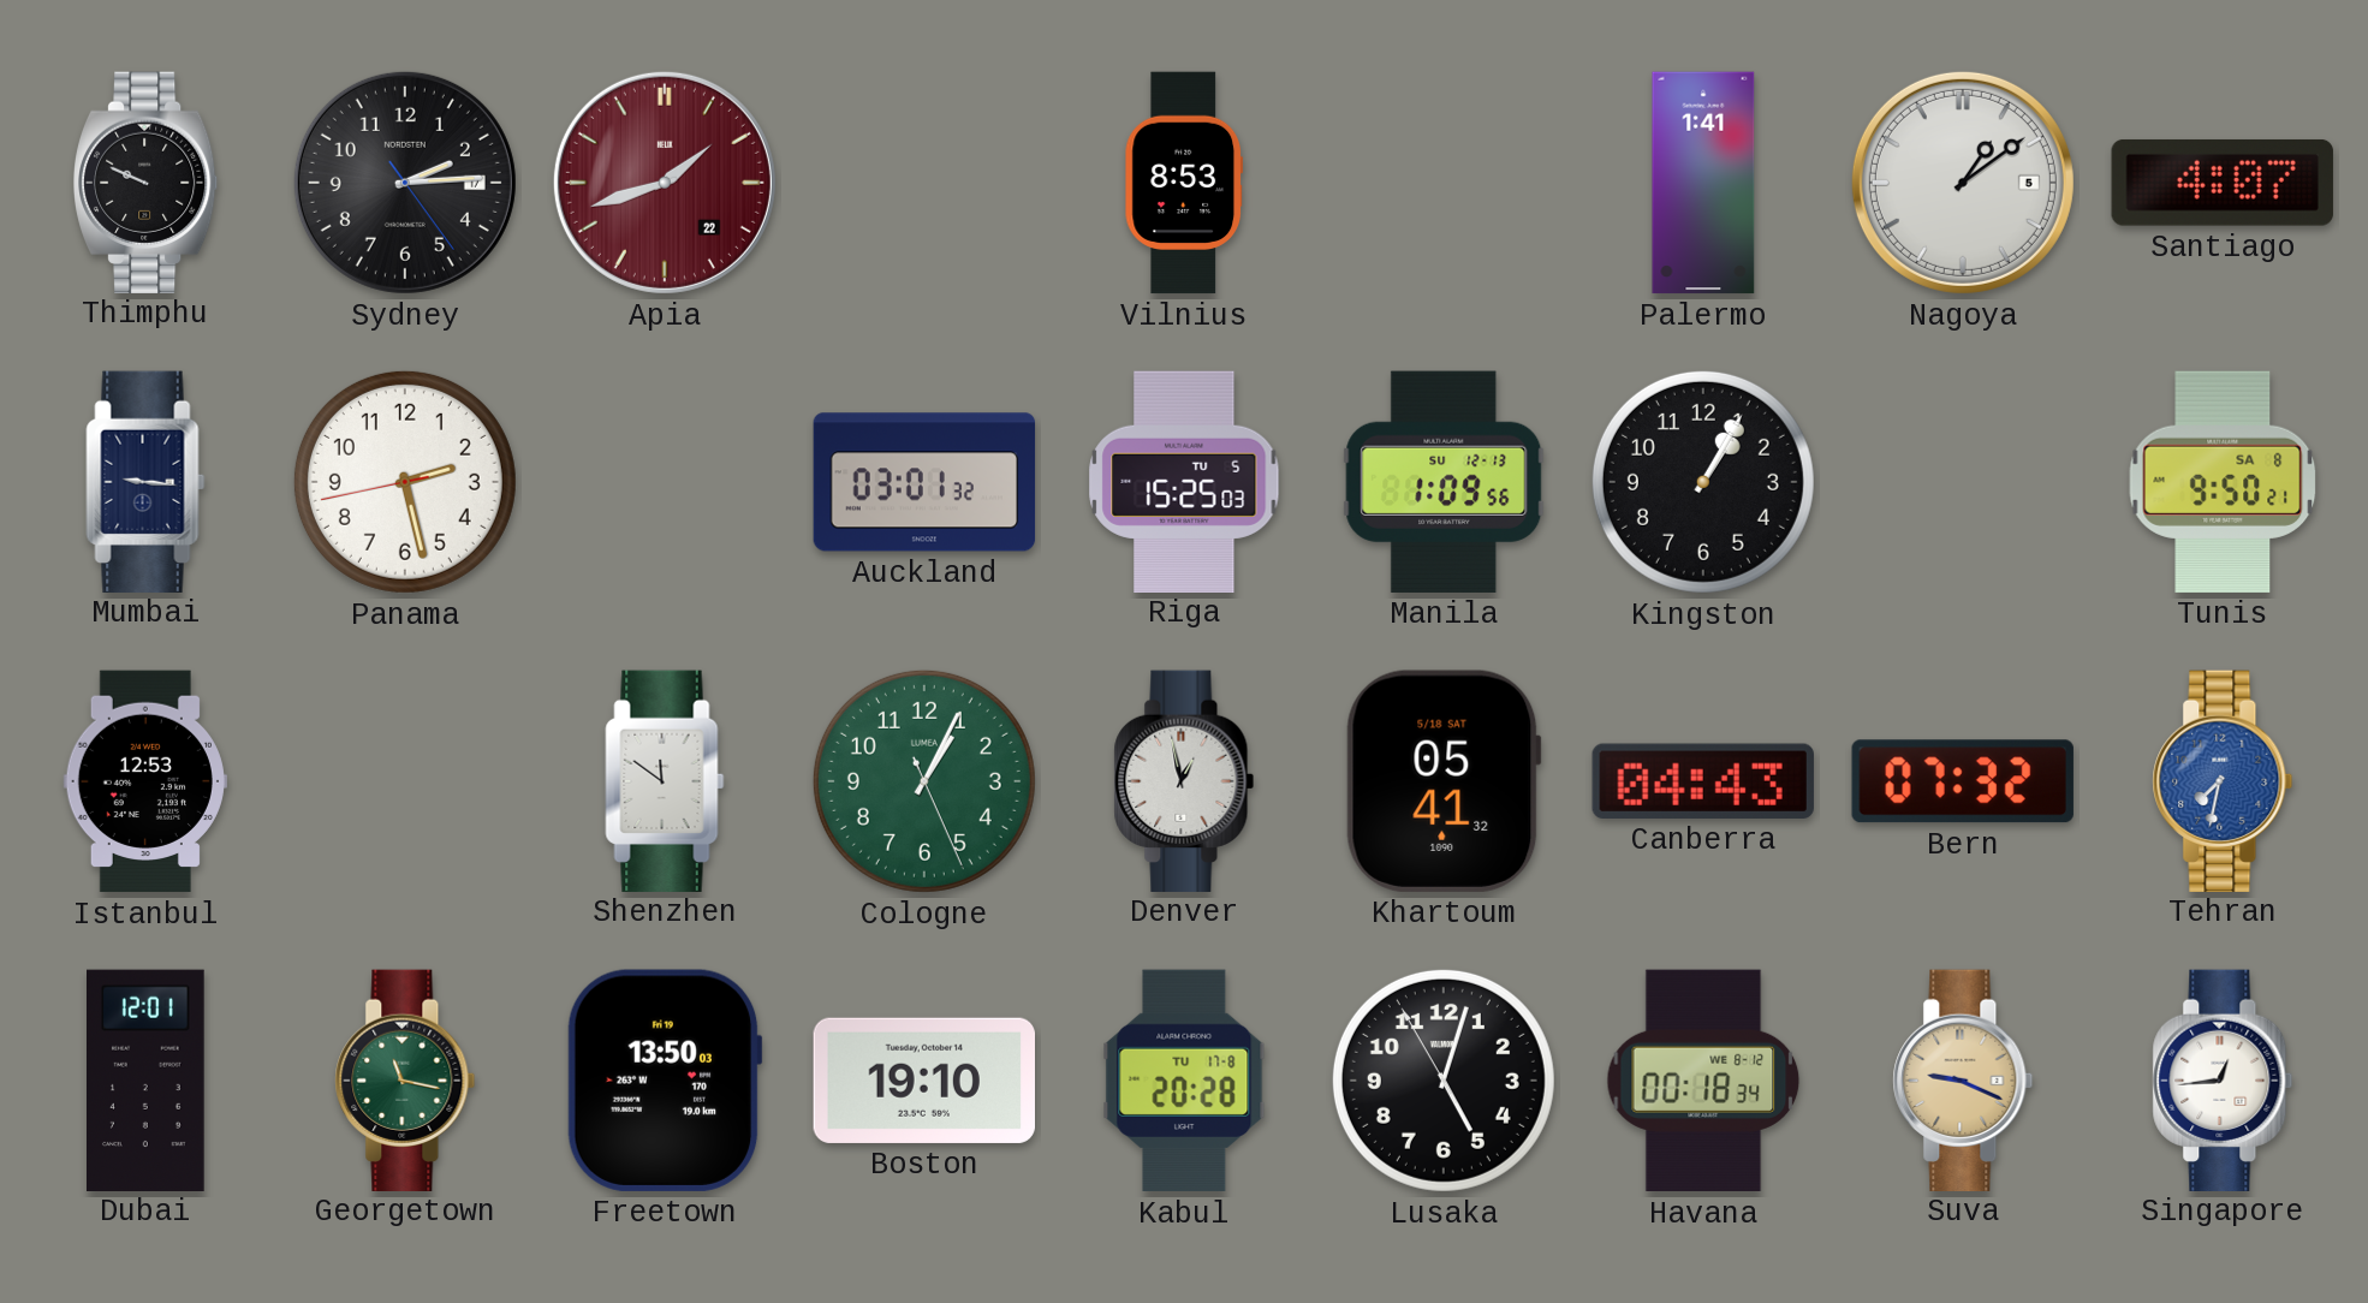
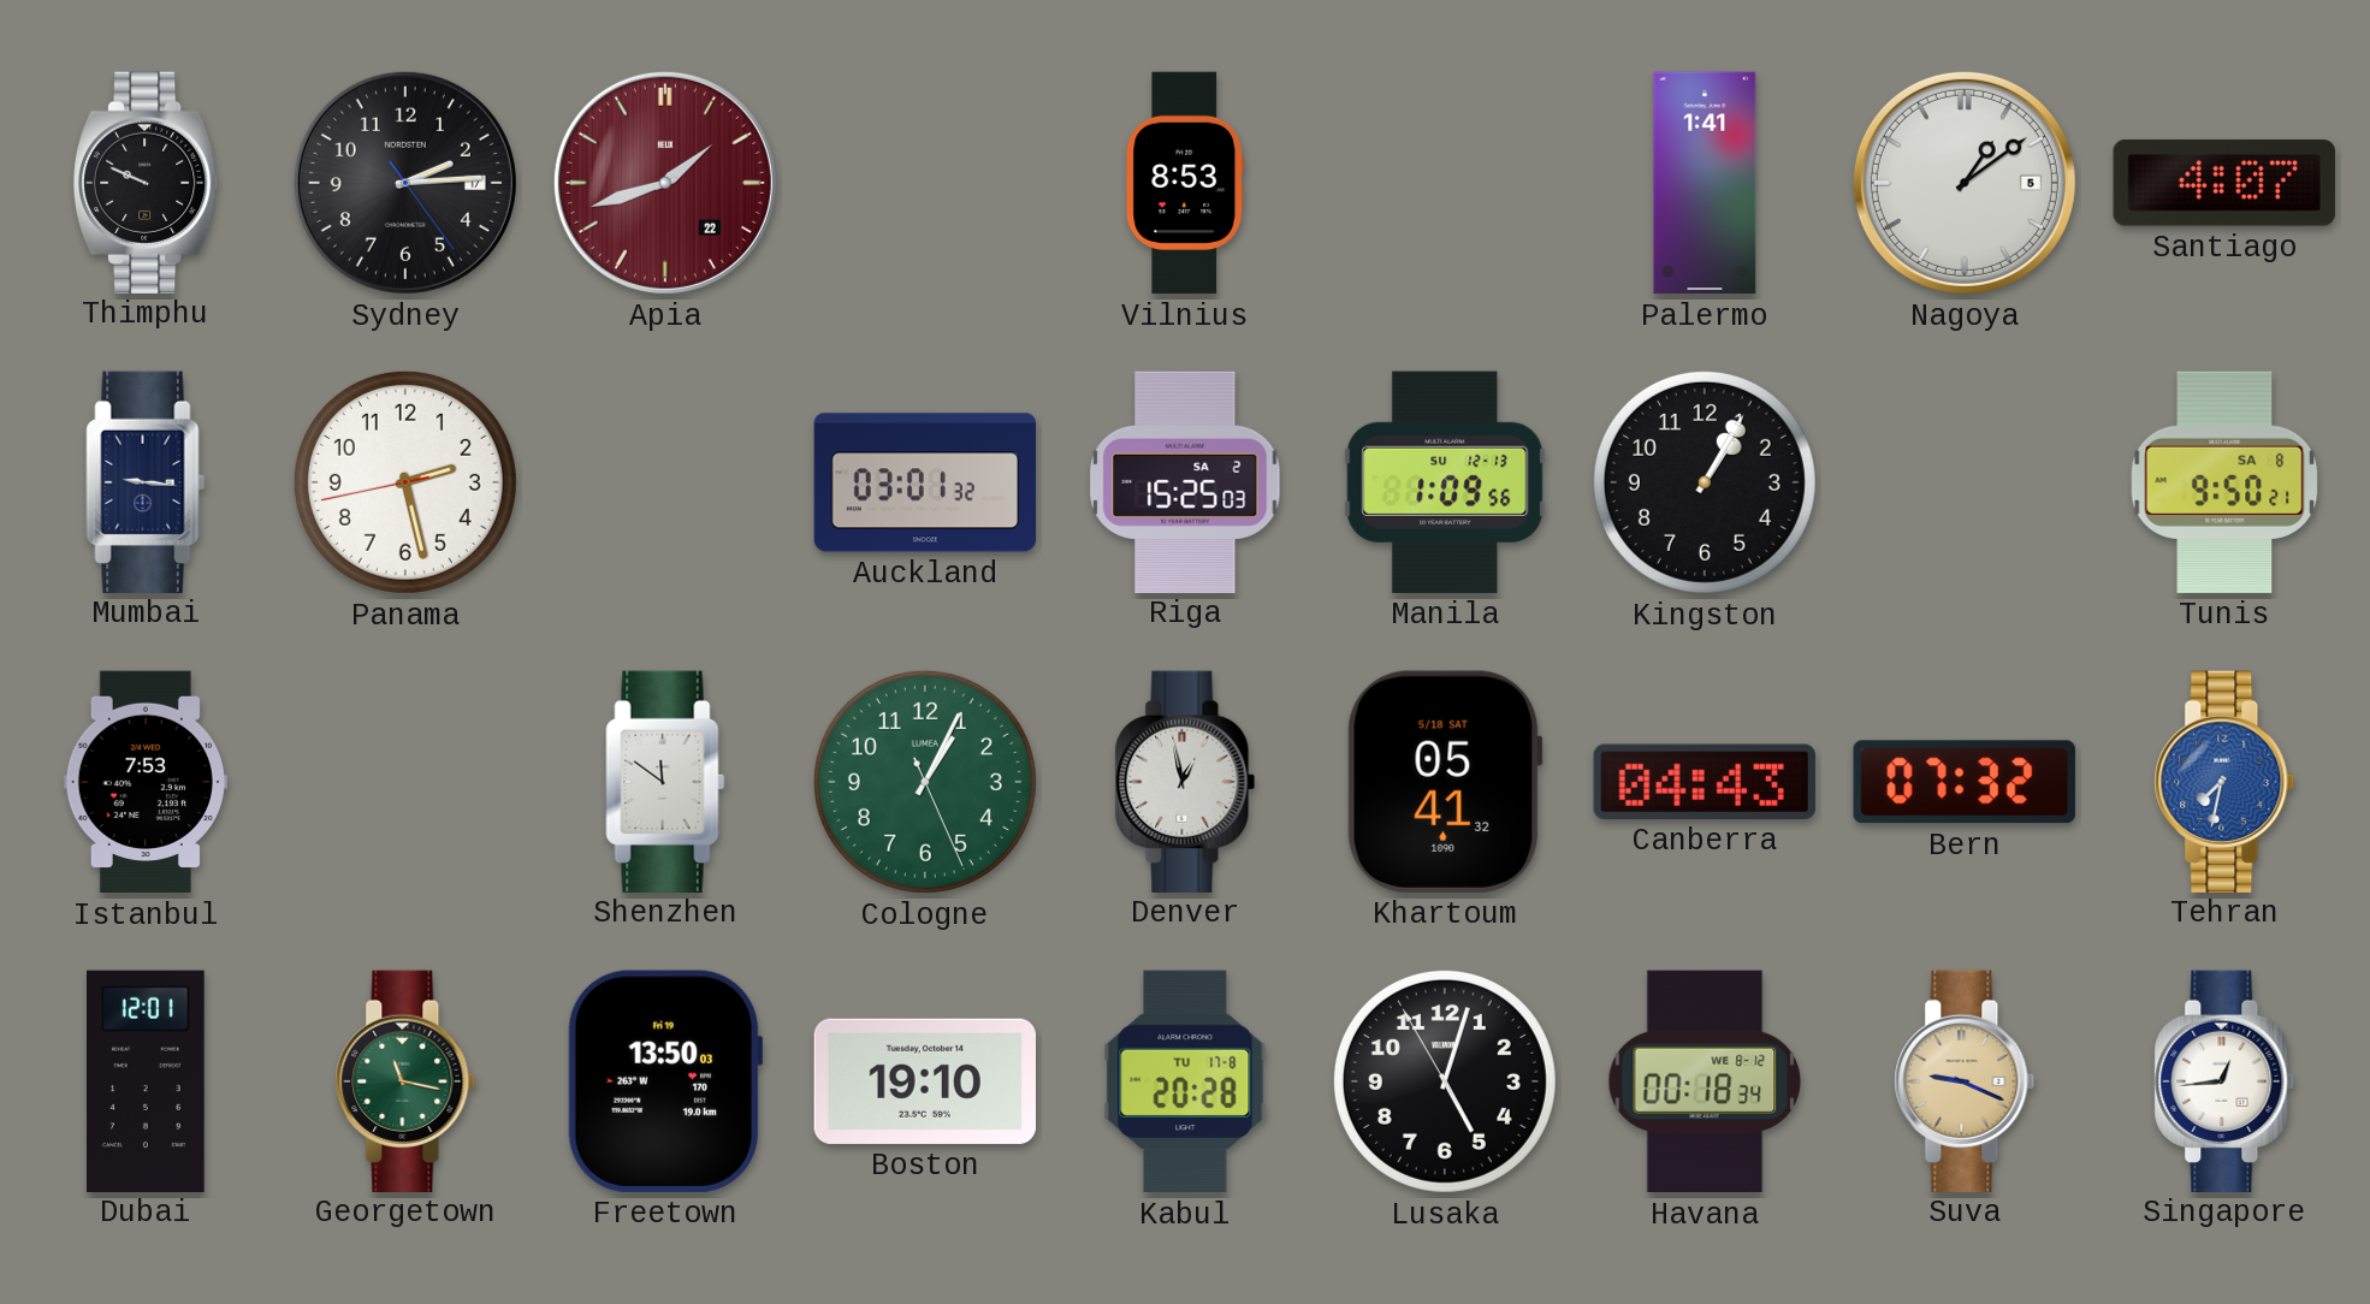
Riga date: TU 5 -> SA 2
Istanbul: 12:53 -> 7:53
